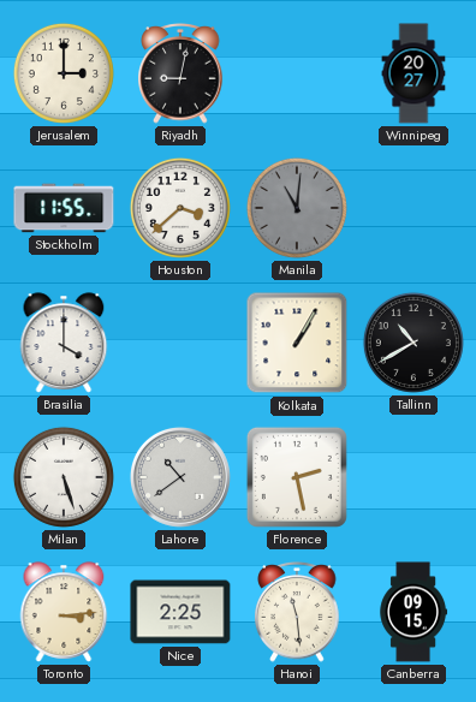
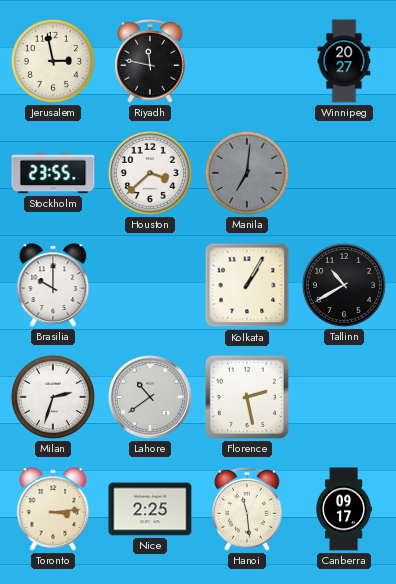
Jerusalem: 3:00 -> 2:58
Riyadh: 9:02 -> 11:47
Stockholm: 11:55 -> 23:55
Manila: 11:01 -> 7:01
Brasilia: 4:00 -> 10:00
Milan: 5:27 -> 2:33
Canberra: 09:15 -> 09:17
